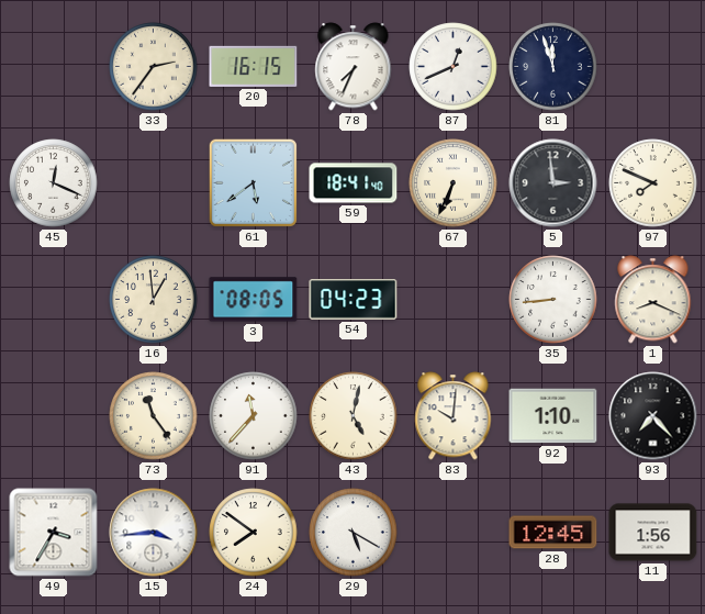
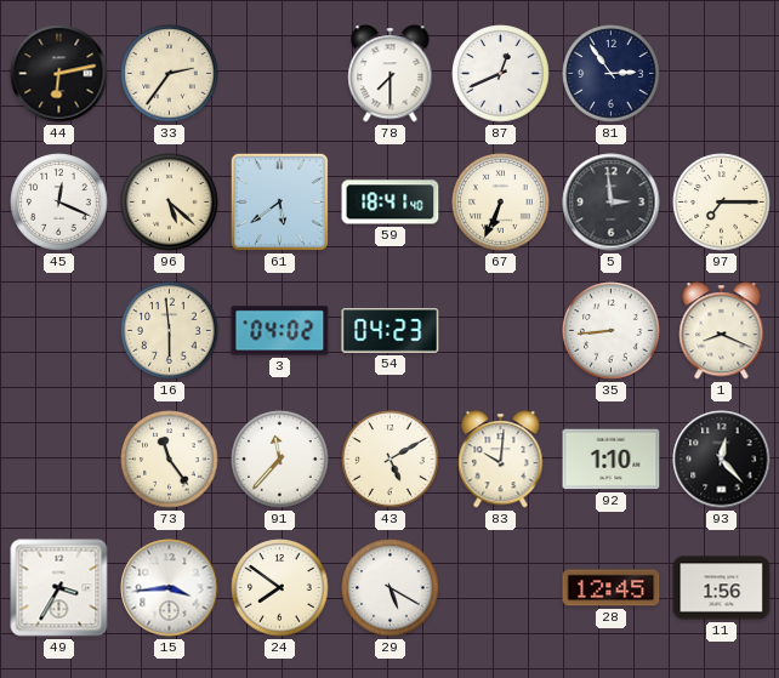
44: none -> 6:13
20: 16:15 -> none
78: 7:34 -> 7:30
81: 11:57 -> 2:54
96: none -> 5:22
97: 7:49 -> 7:15
16: 12:59 -> 5:59
3: 08:05 -> 04:02
43: 5:02 -> 5:10
93: 7:23 -> 12:23
